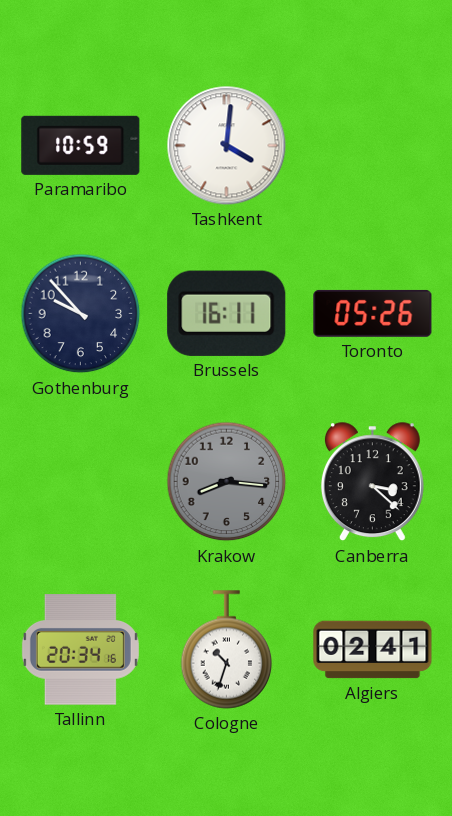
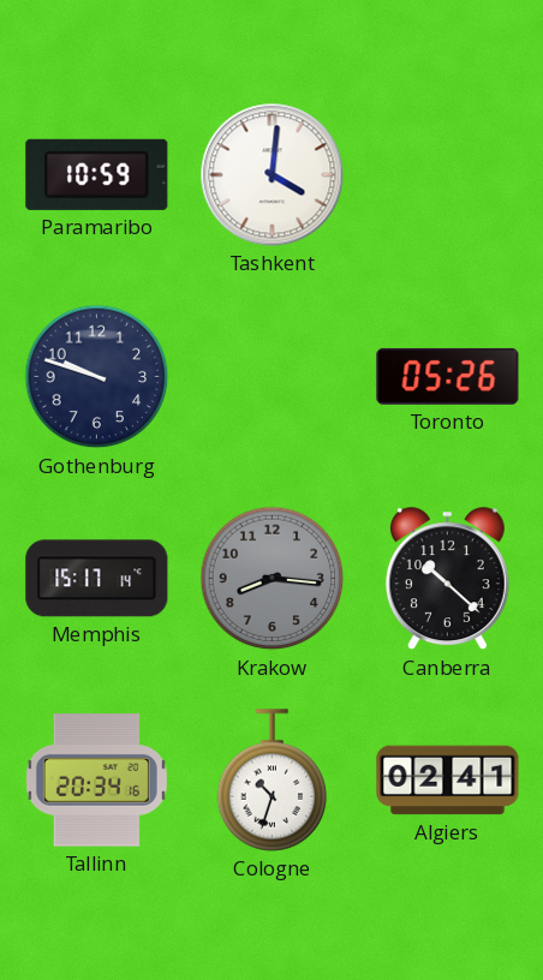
Gothenburg: 9:53 -> 9:48
Brussels: 16:11 -> none
Memphis: none -> 15:17
Canberra: 3:22 -> 10:22
